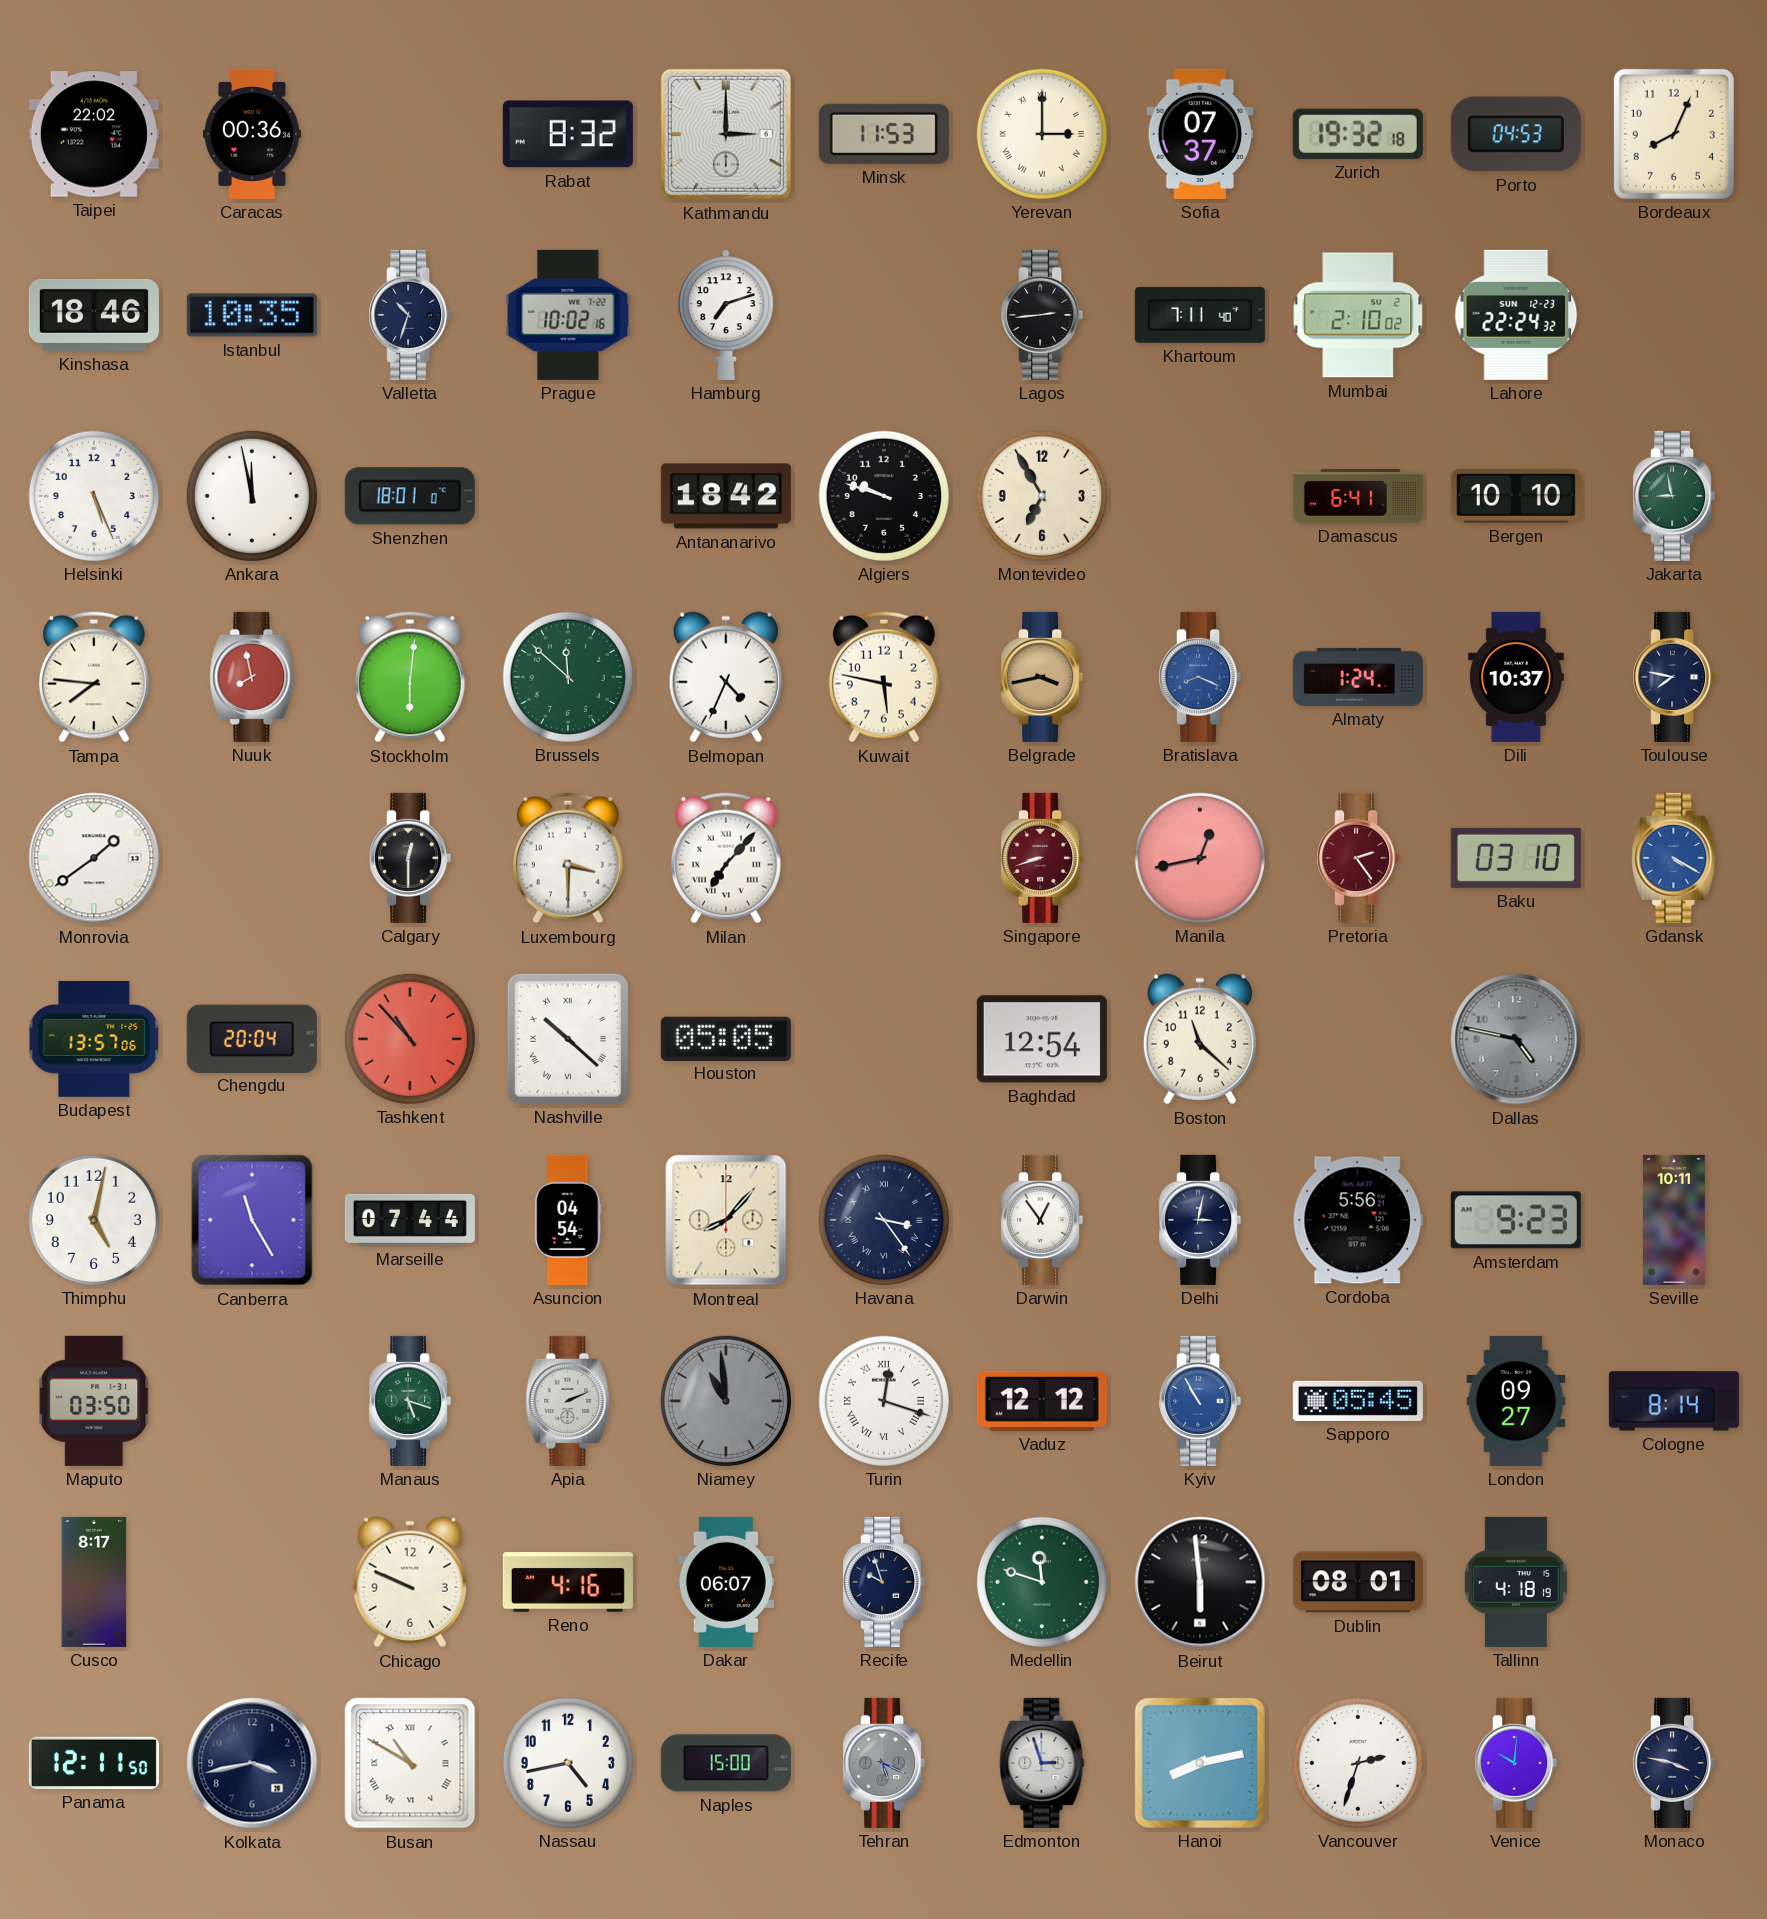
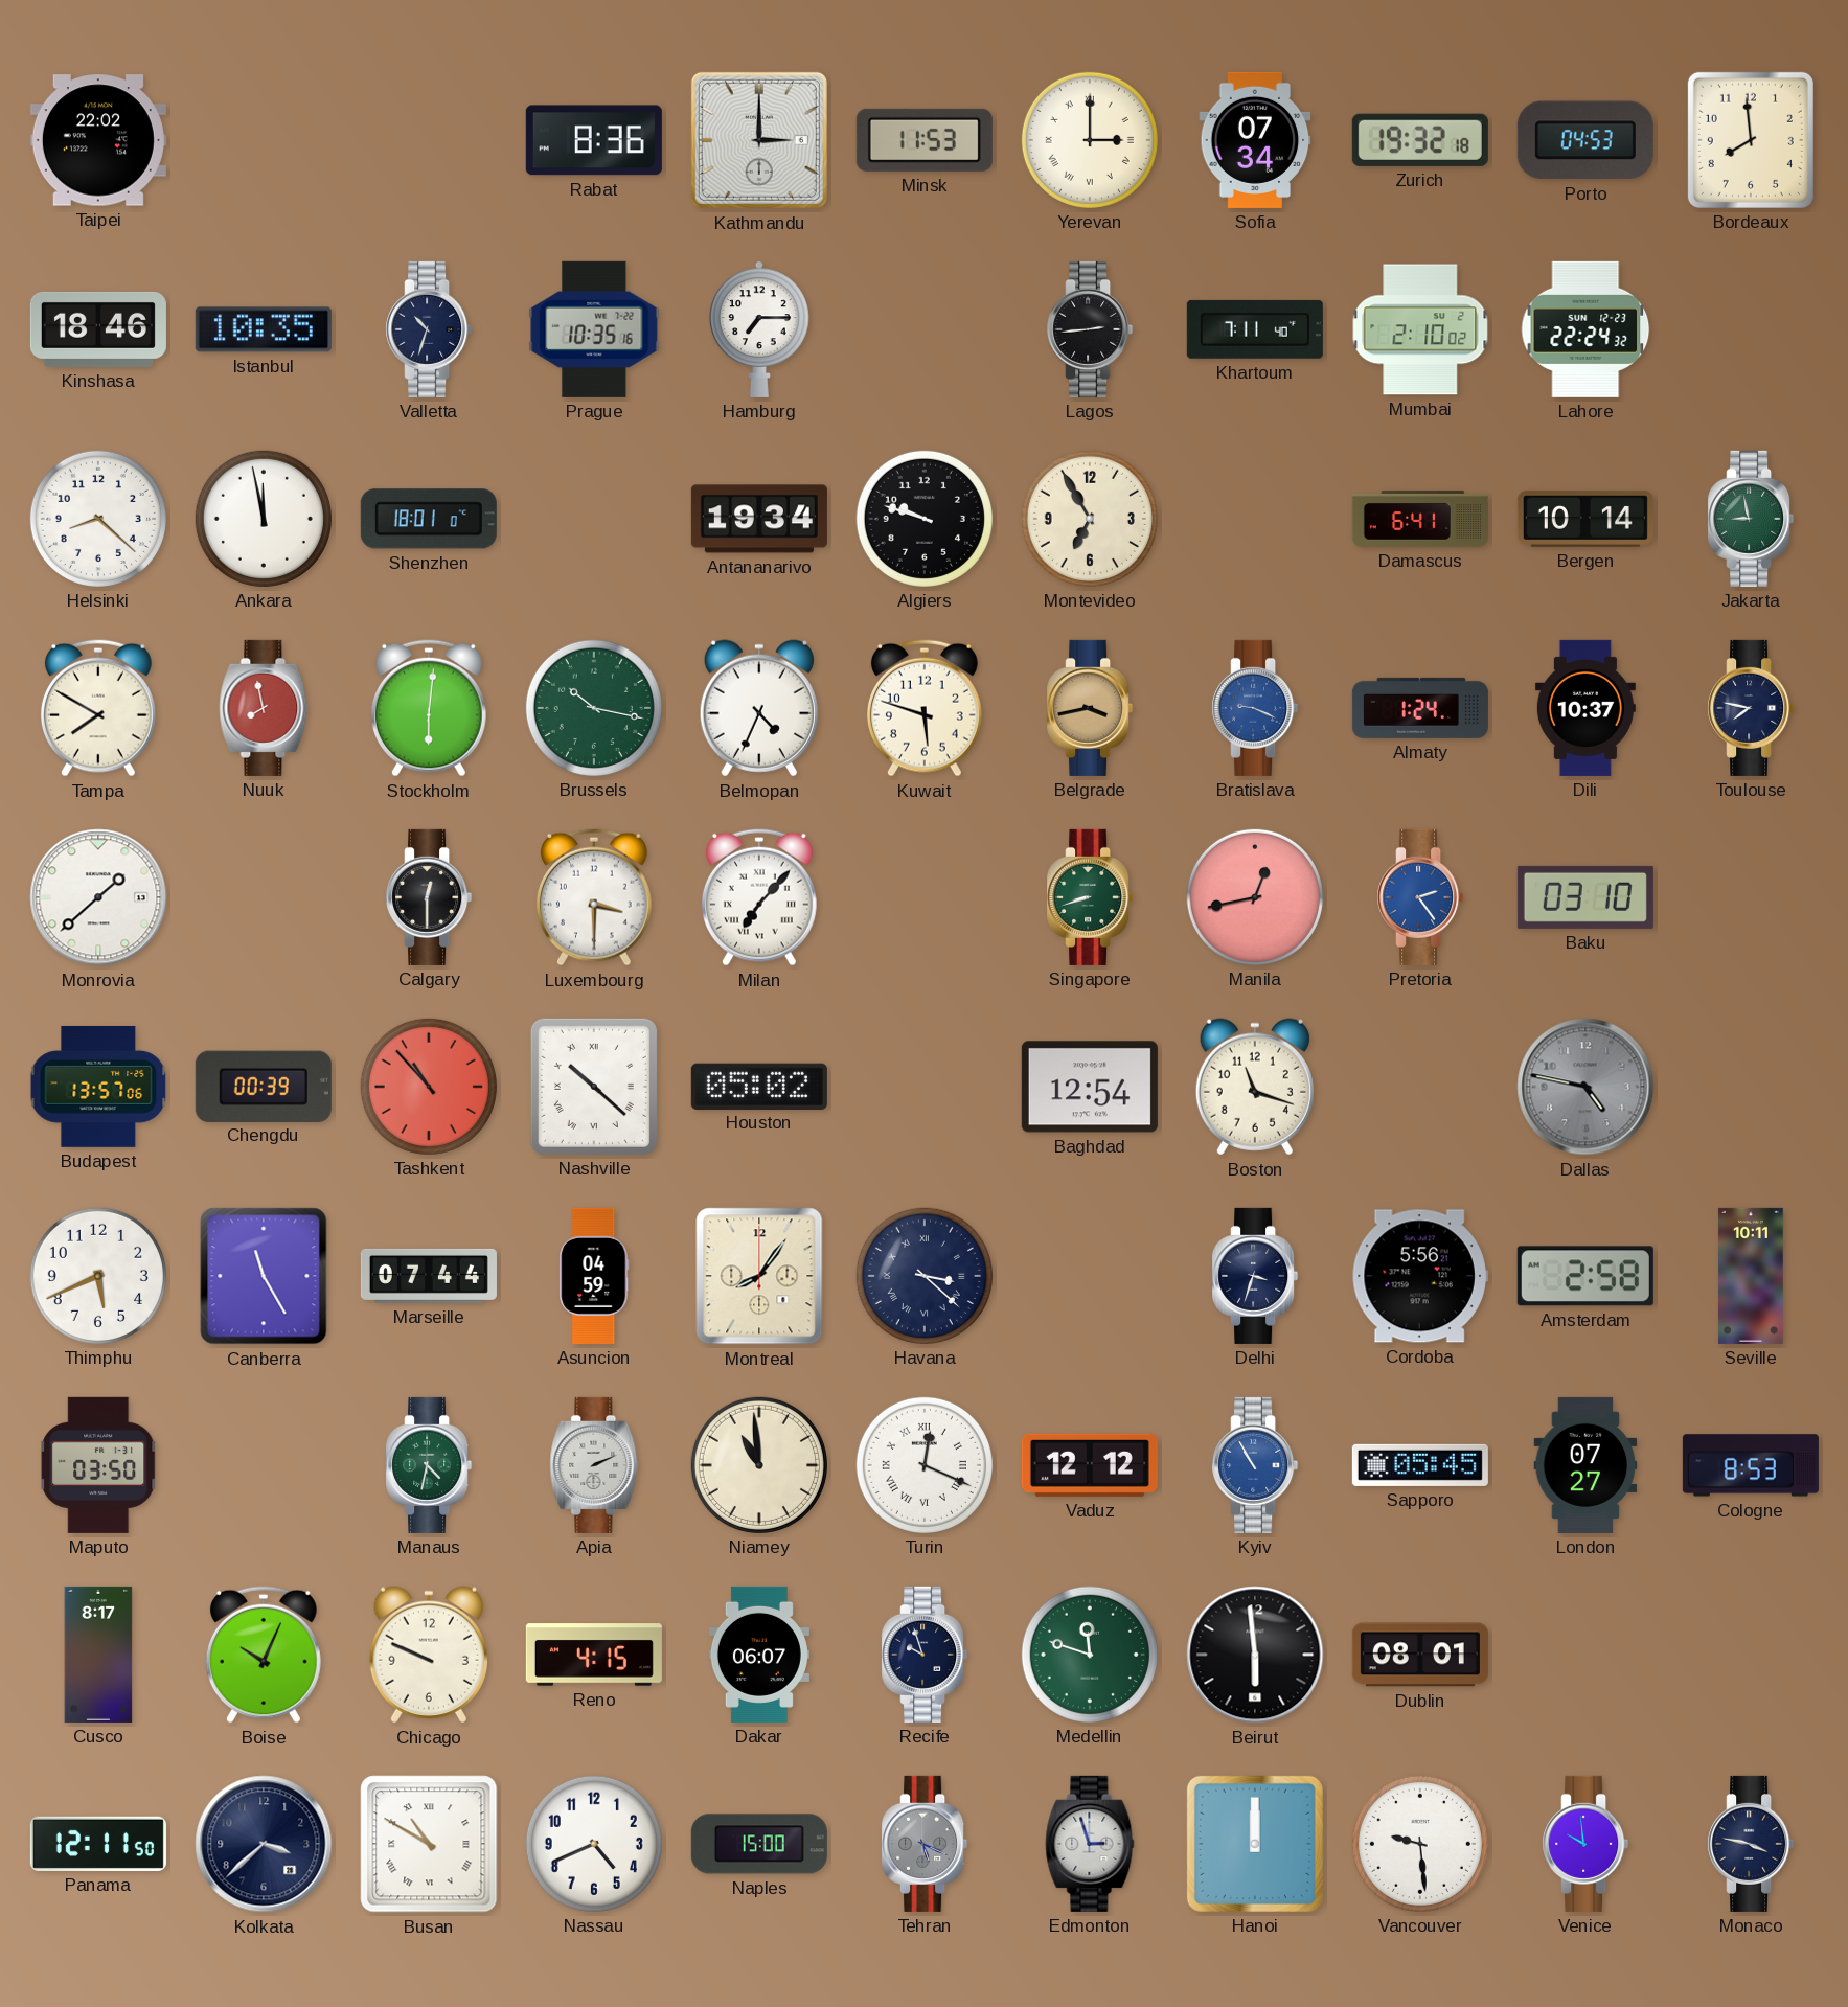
Caracas: 00:36 -> none
Rabat: 8:32 -> 8:36
Sofia: 07:37 -> 07:34
Bordeaux: 8:04 -> 7:59
Prague: 10:02 -> 10:35
Hamburg: 7:12 -> 7:15
Helsinki: 5:26 -> 8:22
Antananarivo: 18:42 -> 19:34
Bergen: 10:10 -> 10:14
Tampa: 7:46 -> 7:50
Brussels: 11:52 -> 10:17
Kuwait: 5:47 -> 5:48
Bratislava: 8:19 -> 9:19
Monrovia: 1:39 -> 1:38
Singapore dial: burgundy -> green
Pretoria dial: burgundy -> blue
Gdansk: 4:20 -> none
Chengdu: 20:04 -> 00:39
Houston: 05:05 -> 05:02
Boston: 11:22 -> 11:18
Thimphu: 5:02 -> 5:41
Asuncion: 04:54 -> 04:59
Montreal: 8:07 -> 8:06
Havana: 3:24 -> 3:22
Darwin: 12:54 -> none
Delhi: 3:02 -> 3:33
Amsterdam: 9:23 -> 2:58
Manaus: 5:18 -> 4:32
Niamey dial: grey -> cream
Turin: 12:18 -> 12:19
London: 09:27 -> 07:27
Cologne: 8:14 -> 8:53
Boise: none -> 10:04
Reno: 4:16 -> 4:15
Tallinn: 4:18 -> none
Kolkata: 3:43 -> 3:38
Nassau: 4:43 -> 4:41
Hanoi: 8:13 -> 12:00
Vancouver: 2:33 -> 9:29
Venice: 10:01 -> 9:59
